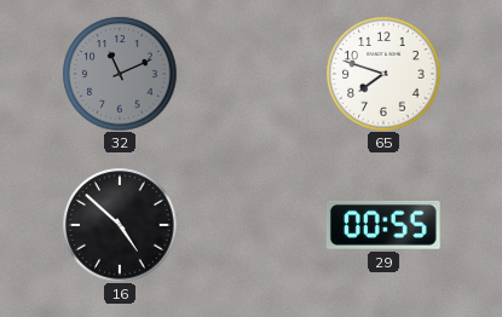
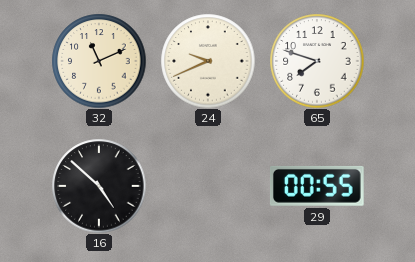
32 dial: grey -> cream
24: none -> 9:41
